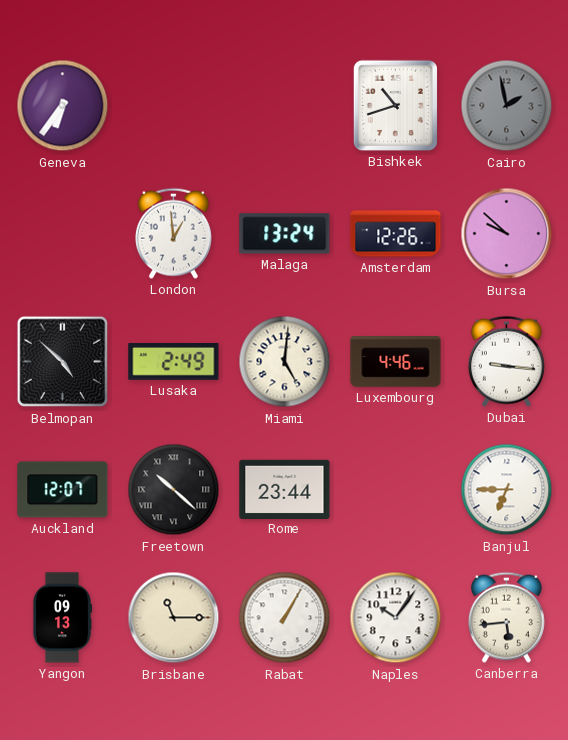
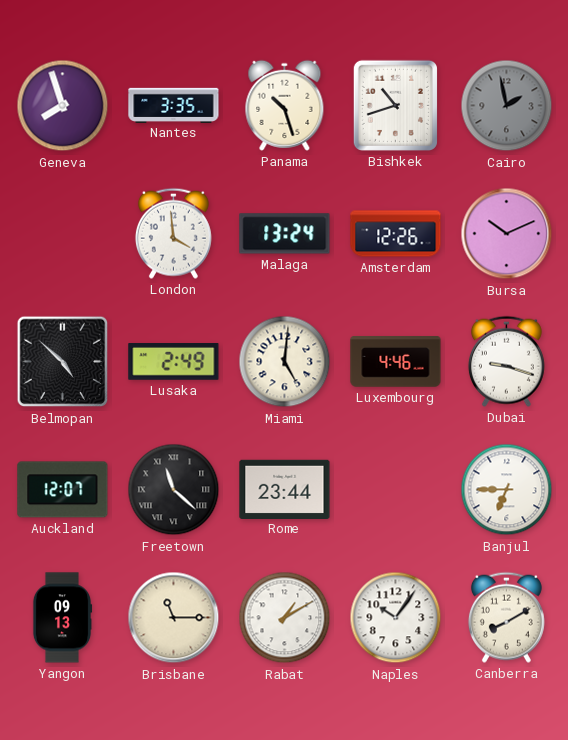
Geneva: 6:36 -> 7:57
Nantes: none -> 3:35
Panama: none -> 10:27
London: 12:59 -> 3:59
Bursa: 9:52 -> 10:11
Dubai: 9:16 -> 9:18
Freetown: 10:22 -> 11:22
Rabat: 1:05 -> 1:10
Canberra: 5:44 -> 8:10
